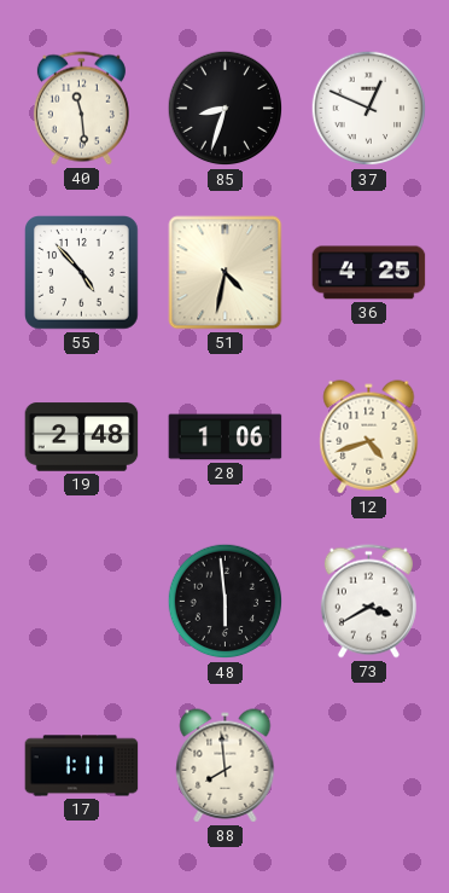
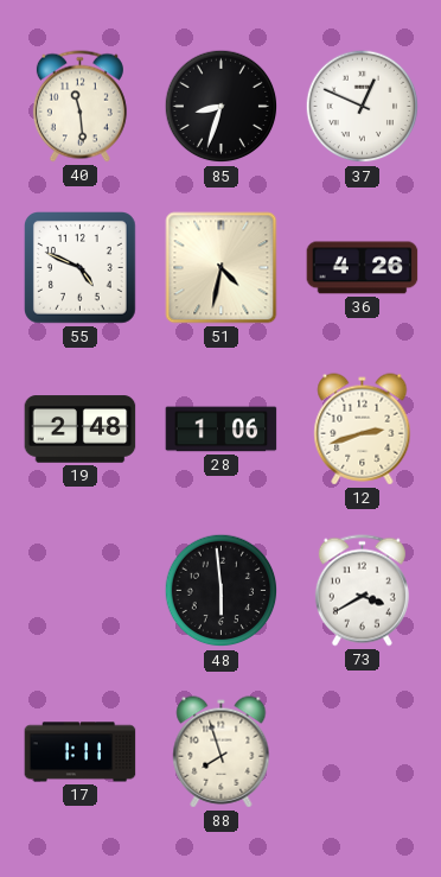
55: 4:53 -> 4:49
36: 4:25 -> 4:26
12: 4:42 -> 2:42
88: 7:59 -> 7:57
